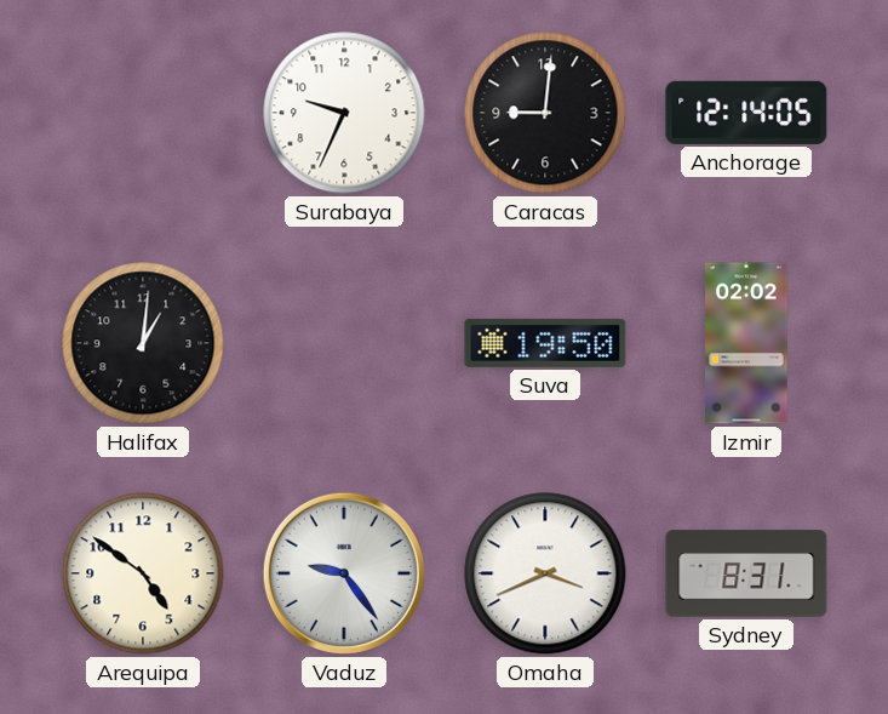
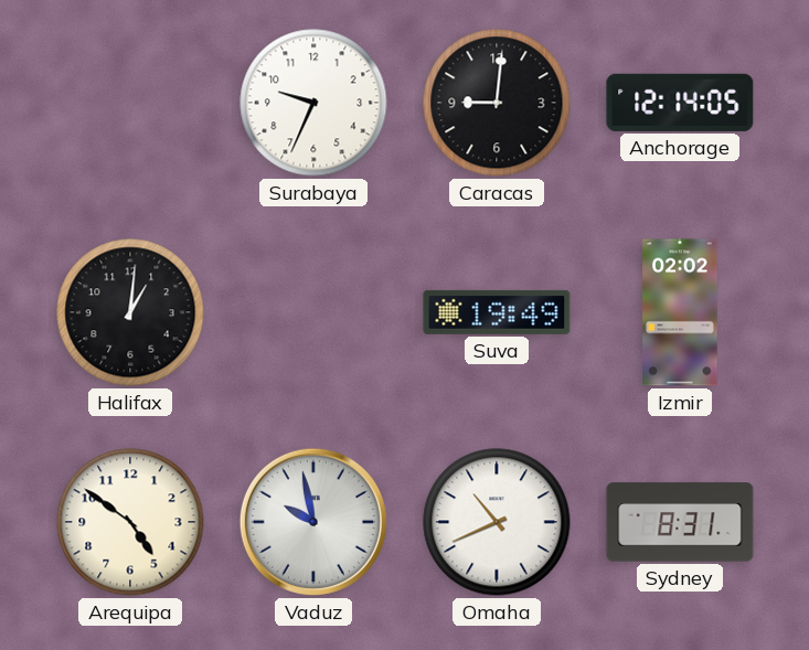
Suva: 19:50 -> 19:49
Vaduz: 9:24 -> 9:58
Omaha: 3:41 -> 10:41
